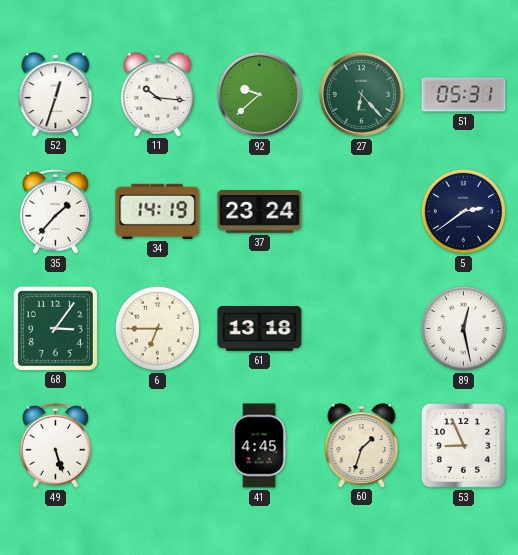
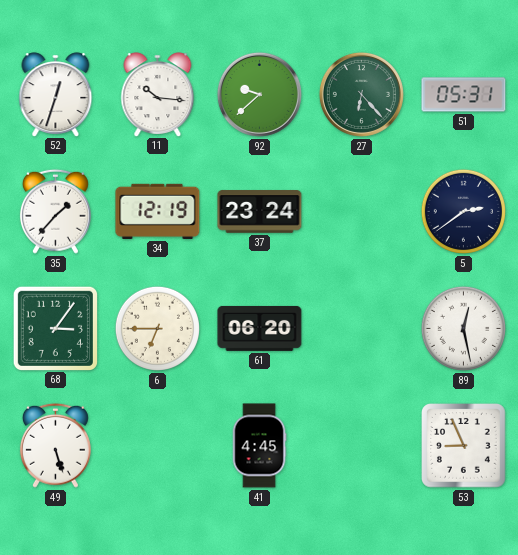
34: 14:19 -> 12:19
61: 13:18 -> 06:20
60: 1:33 -> none
